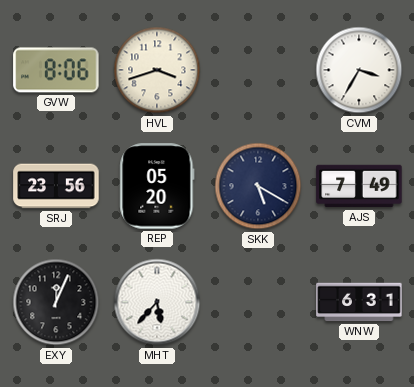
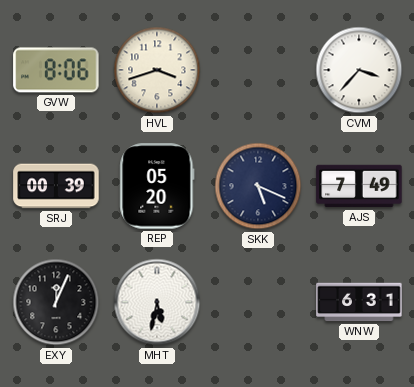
CVM: 3:35 -> 3:37
SRJ: 23:56 -> 00:39
SKK: 5:20 -> 5:19
MHT: 5:37 -> 5:32
